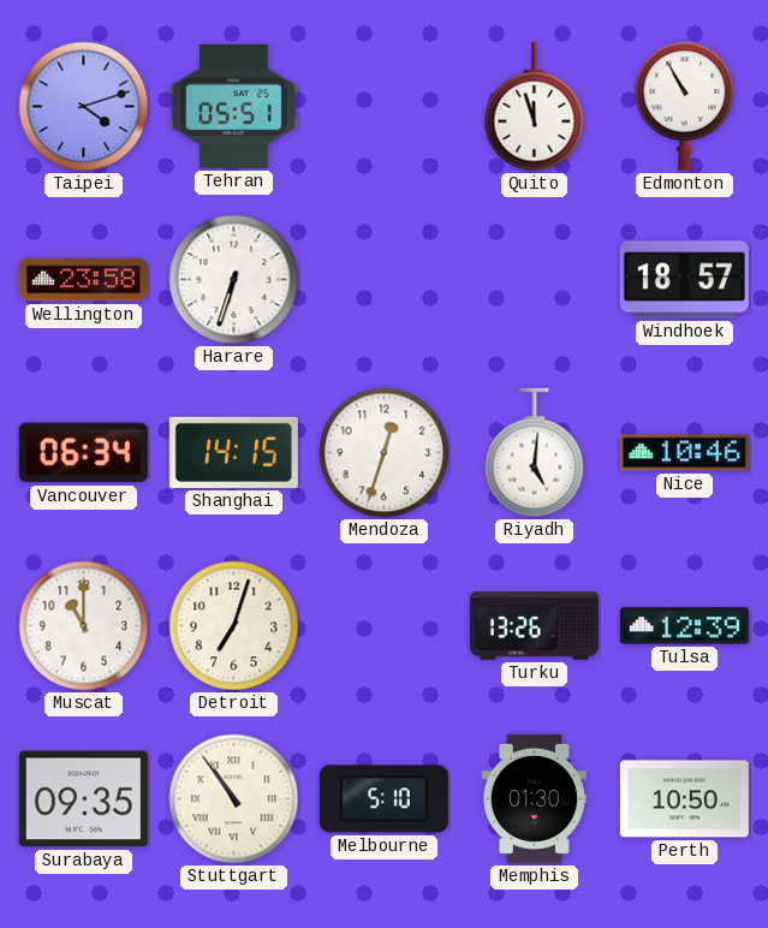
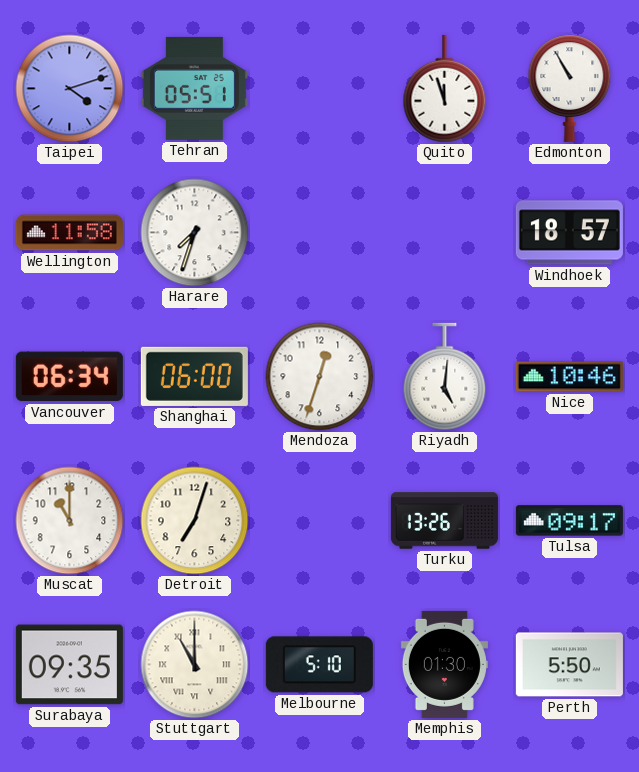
Wellington: 23:58 -> 11:58
Harare: 6:33 -> 7:33
Shanghai: 14:15 -> 06:00
Tulsa: 12:39 -> 09:17
Stuttgart: 10:54 -> 11:00
Perth: 10:50 -> 5:50
